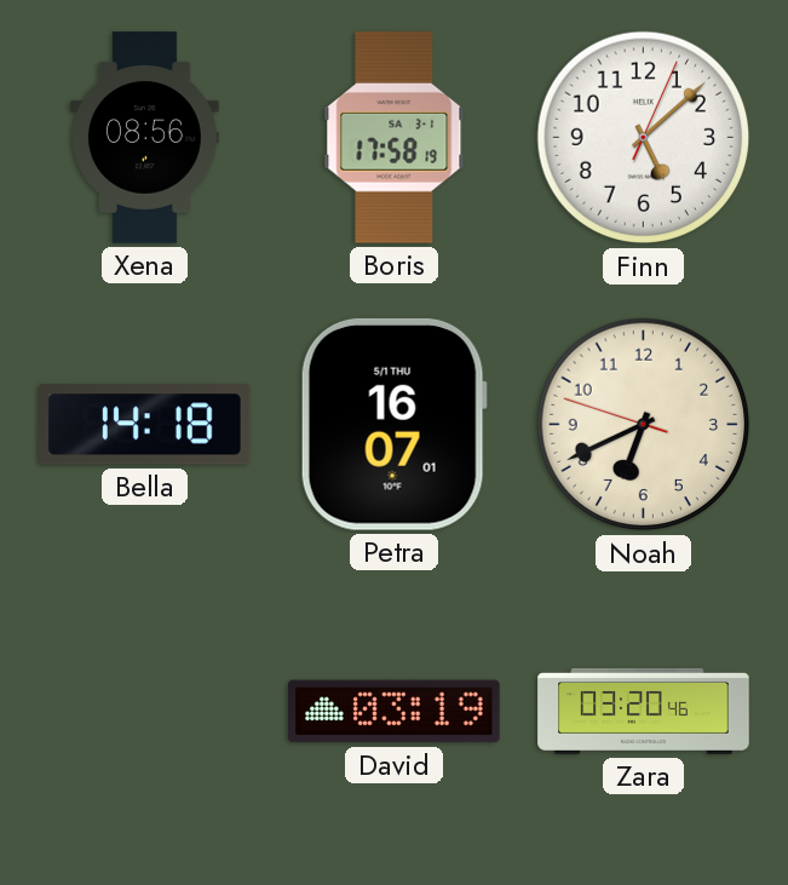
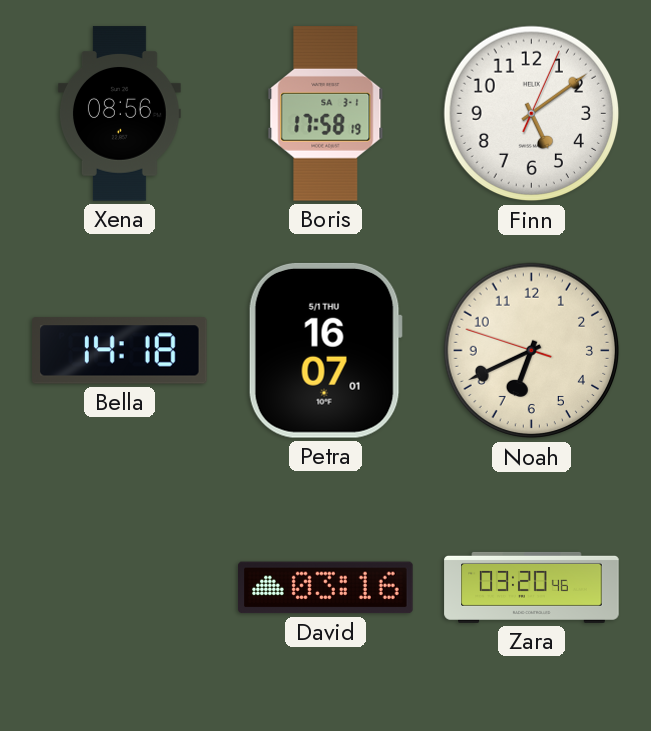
Finn: 5:08 -> 5:09
David: 03:19 -> 03:16
